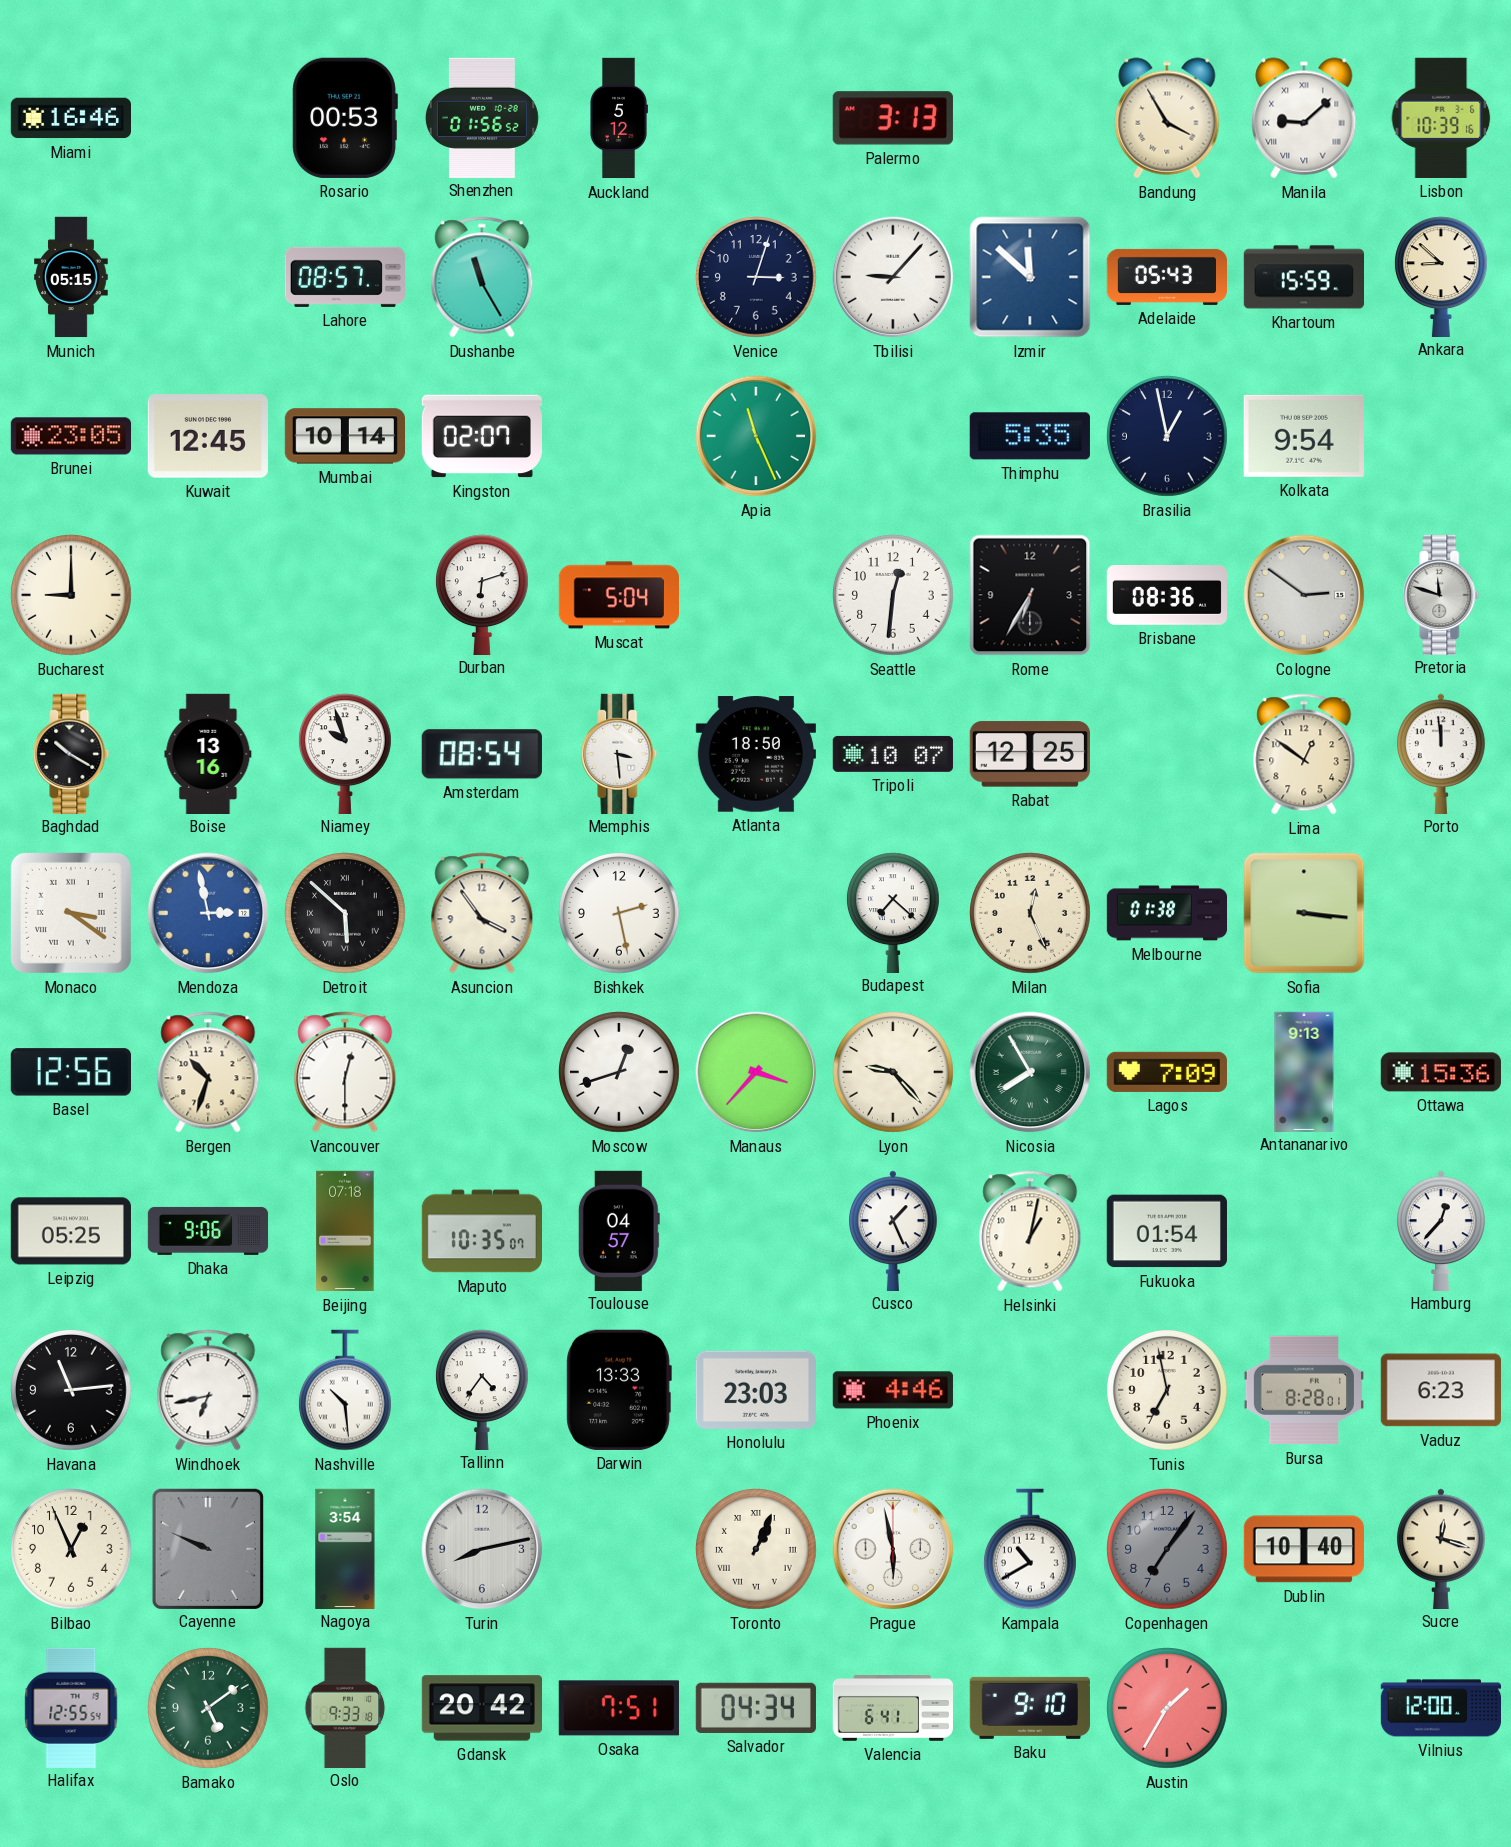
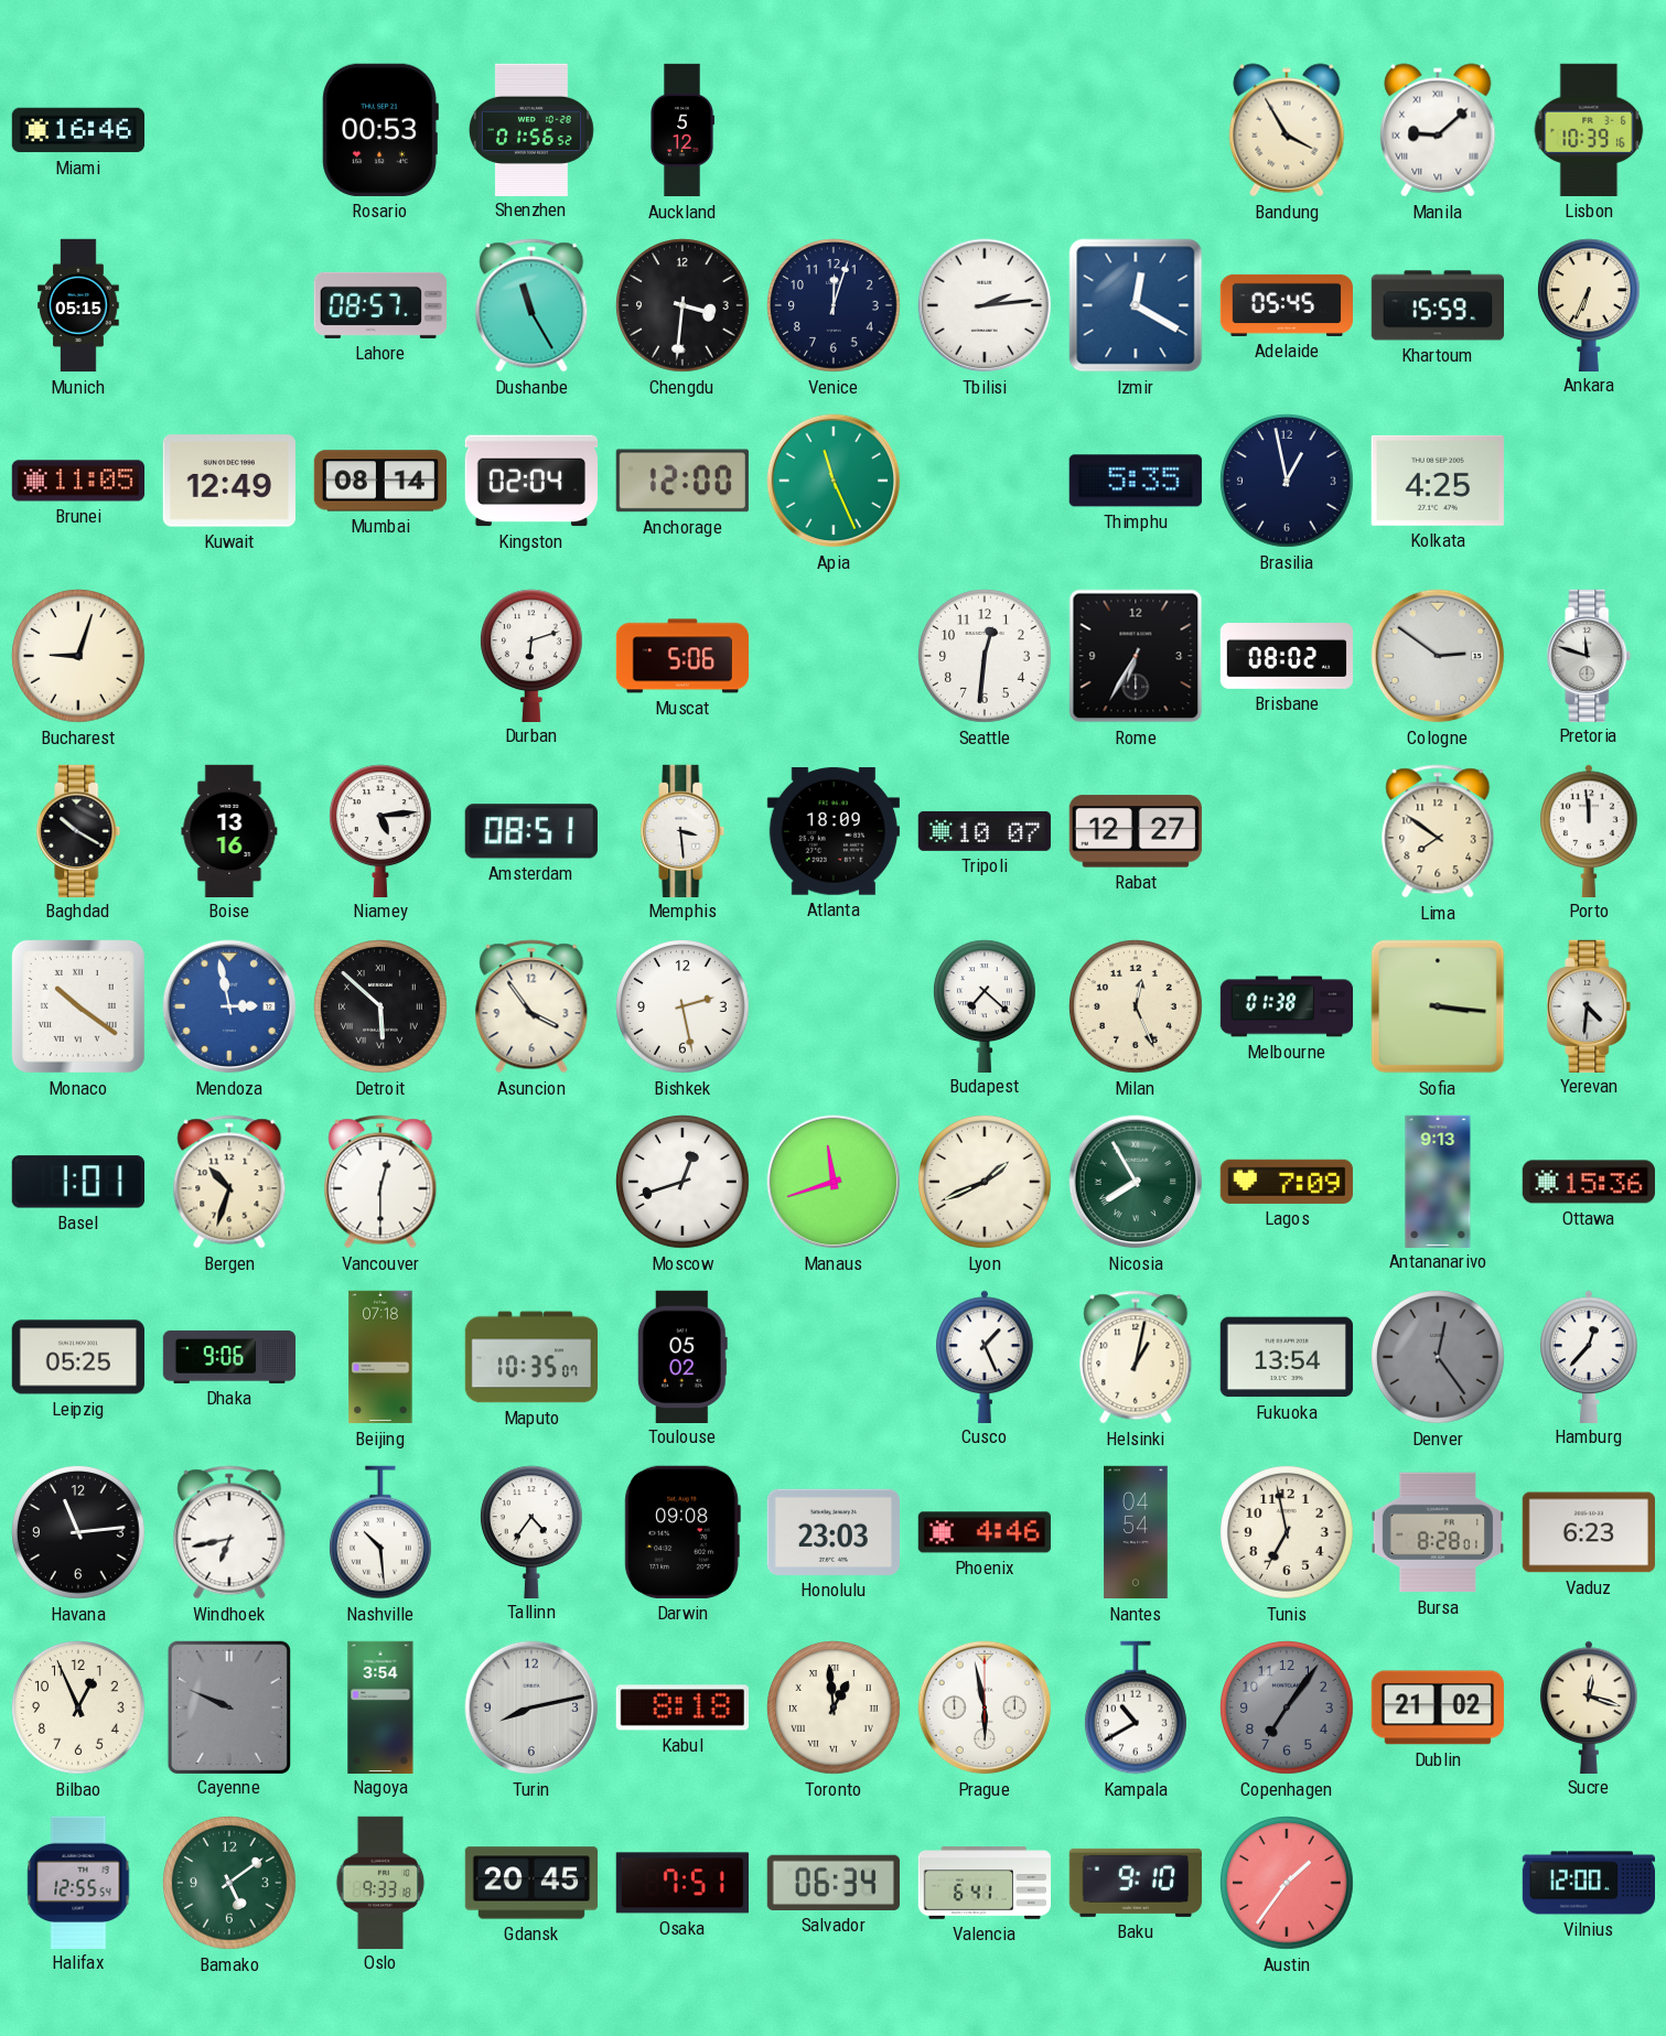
Palermo: 3:13 -> none
Chengdu: none -> 3:31
Venice: 3:03 -> 12:03
Tbilisi: 9:07 -> 2:14
Izmir: 11:52 -> 12:20
Adelaide: 05:43 -> 05:45
Ankara: 8:52 -> 6:34
Brunei: 23:05 -> 11:05
Kuwait: 12:45 -> 12:49
Mumbai: 10:14 -> 08:14
Kingston: 02:07 -> 02:04
Anchorage: none -> 12:00
Kolkata: 9:54 -> 4:25
Bucharest: 9:00 -> 9:03
Muscat: 5:04 -> 5:06
Brisbane: 08:36 -> 08:02
Niamey: 9:57 -> 5:14
Amsterdam: 08:54 -> 08:51
Atlanta: 18:50 -> 18:09
Rabat: 12:25 -> 12:27
Lima: 12:51 -> 7:51
Monaco: 3:21 -> 10:21
Yerevan: none -> 4:31
Basel: 12:56 -> 1:01
Manaus: 3:37 -> 11:42
Lyon: 9:23 -> 1:41
Toulouse: 04:57 -> 05:02
Fukuoka: 01:54 -> 13:54
Denver: none -> 12:24
Darwin: 13:33 -> 09:08
Nantes: none -> 04:54
Kabul: none -> 8:18
Toronto: 1:04 -> 12:59
Dublin: 10:40 -> 21:02
Gdansk: 20:42 -> 20:45
Salvador: 04:34 -> 06:34
Austin: 1:35 -> 1:36
